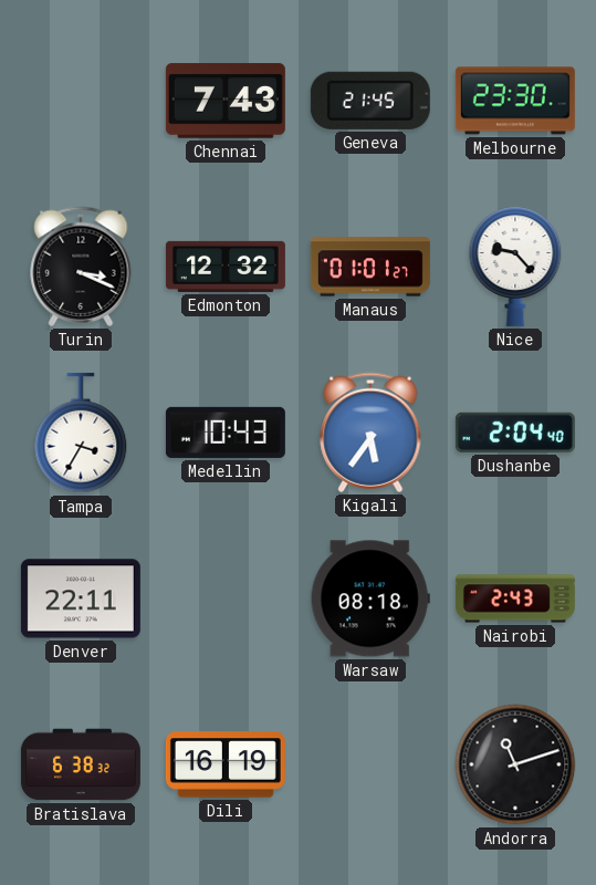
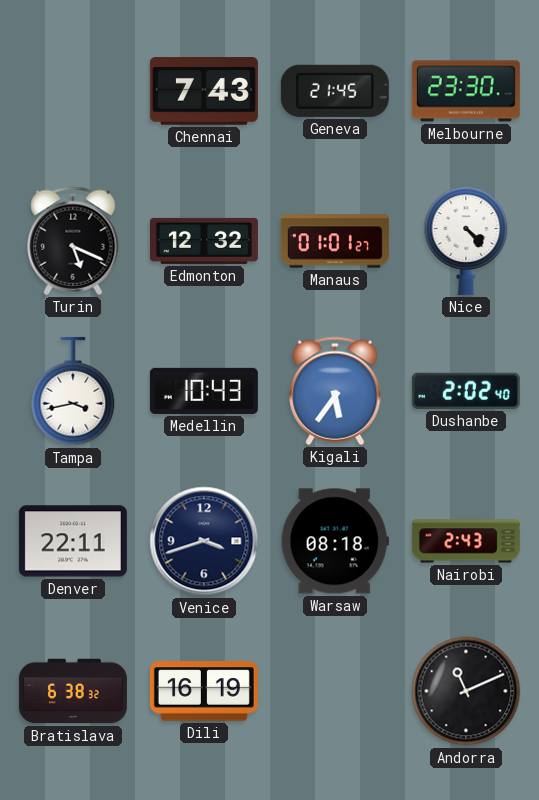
Turin: 3:19 -> 5:19
Nice: 9:23 -> 4:23
Tampa: 3:35 -> 3:43
Dushanbe: 2:04 -> 2:02
Venice: none -> 3:42
Andorra: 11:12 -> 11:11
